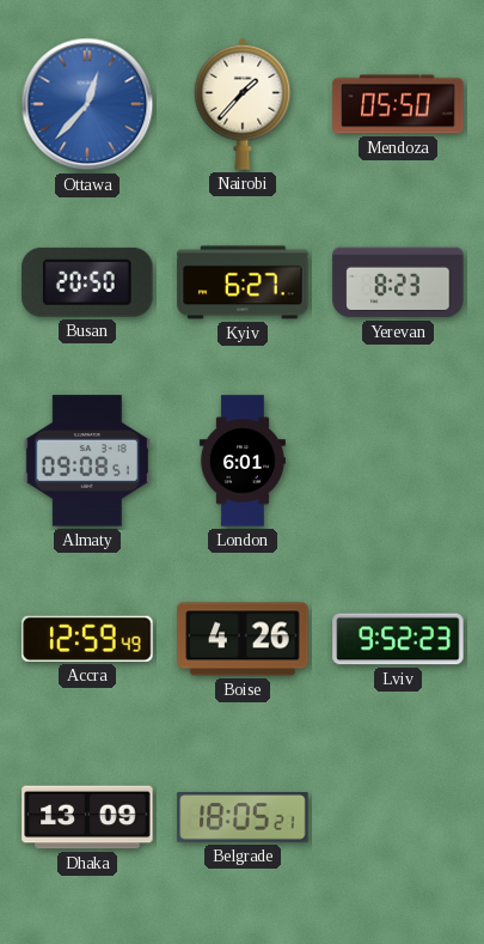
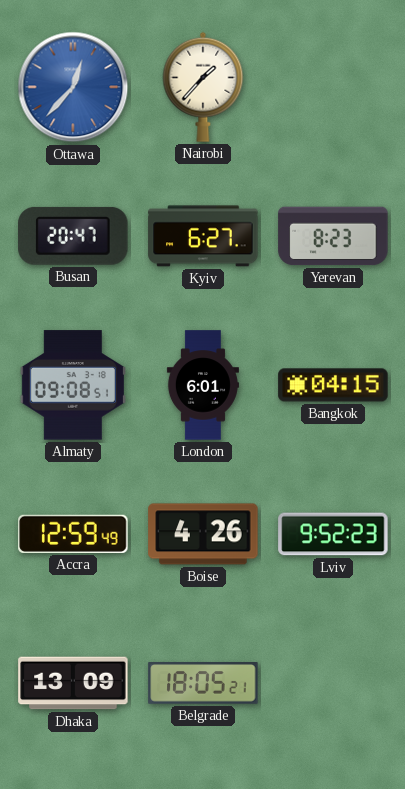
Mendoza: 05:50 -> none
Busan: 20:50 -> 20:47
Bangkok: none -> 04:15
